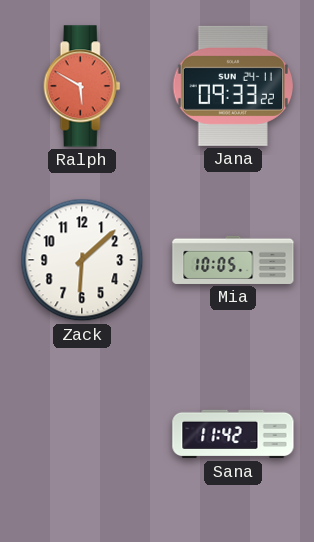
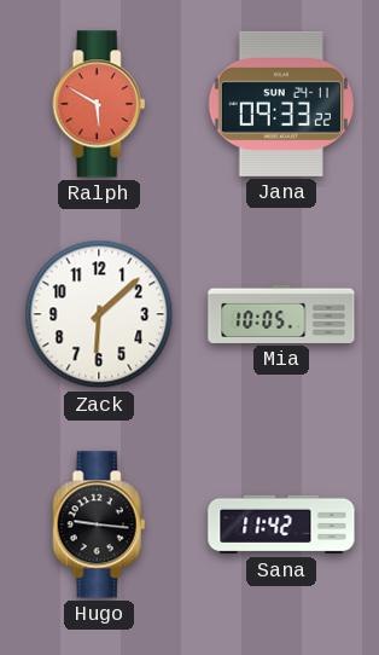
Hugo: none -> 9:16
